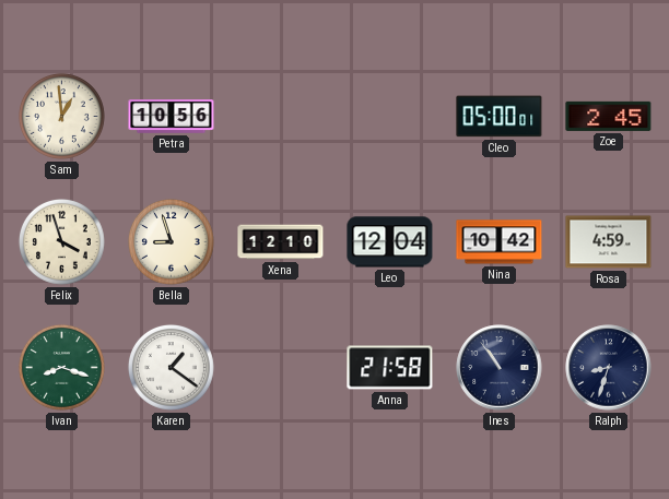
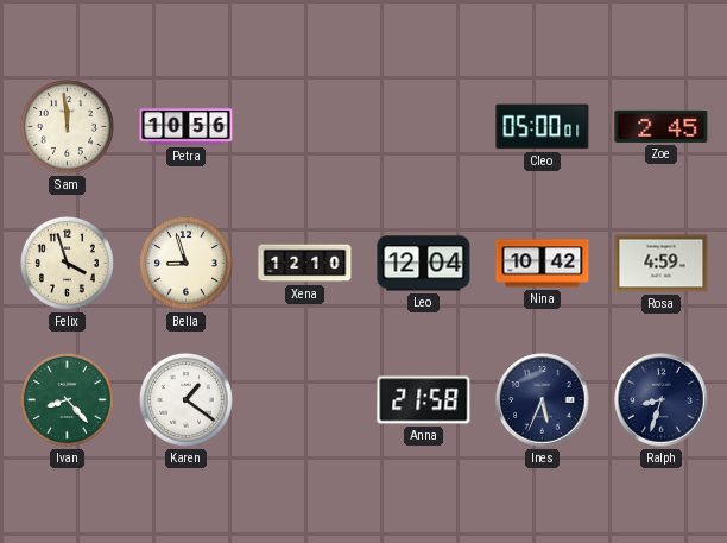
Sam: 12:59 -> 11:59
Ivan: 8:18 -> 8:23
Ines: 10:54 -> 5:34
